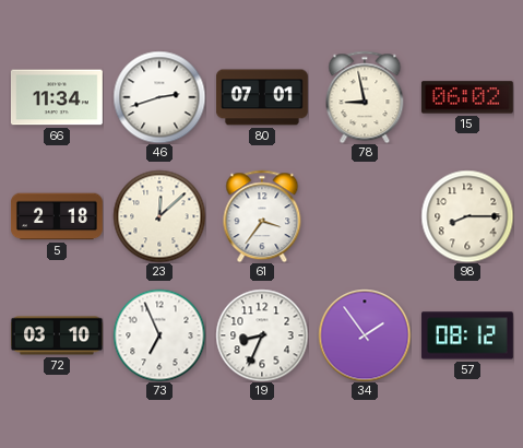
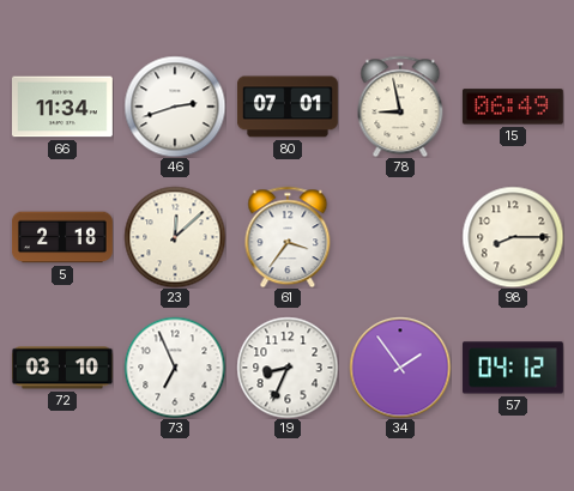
15: 06:02 -> 06:49
57: 08:12 -> 04:12
